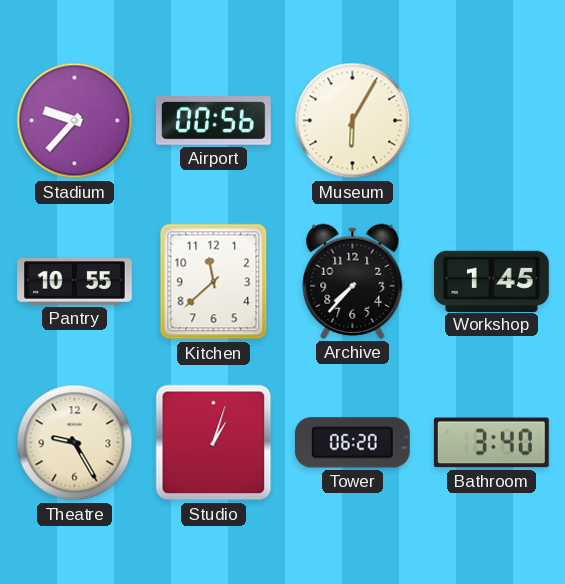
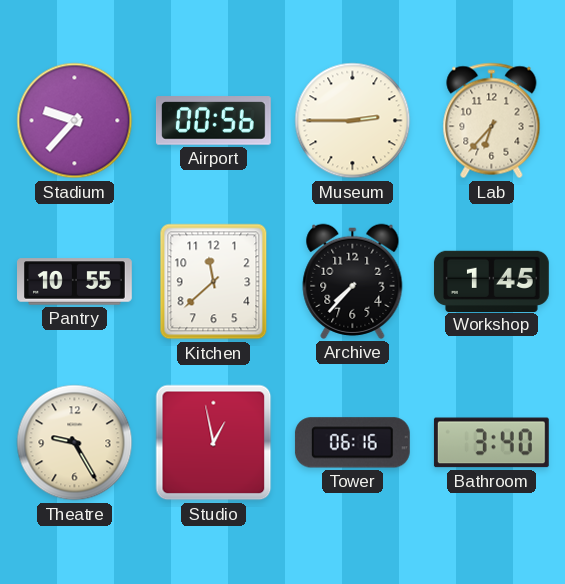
Museum: 6:05 -> 2:45
Lab: none -> 6:37
Studio: 1:03 -> 12:58
Tower: 06:20 -> 06:16
